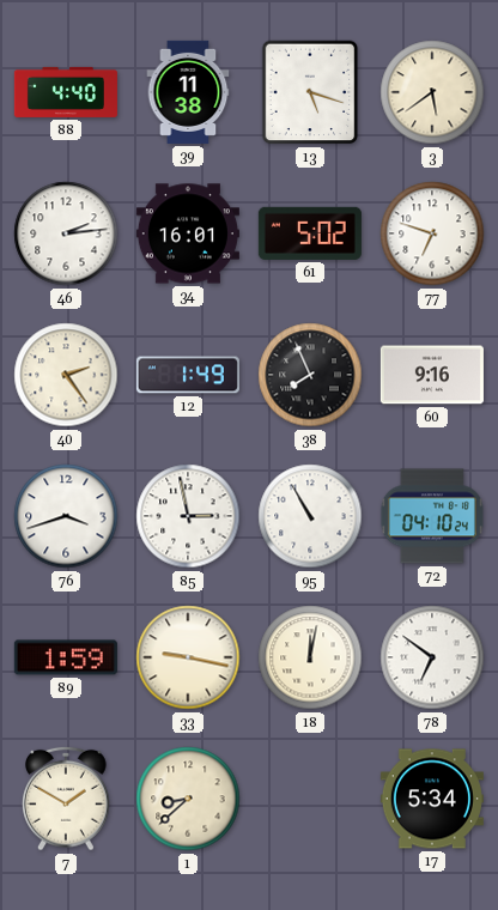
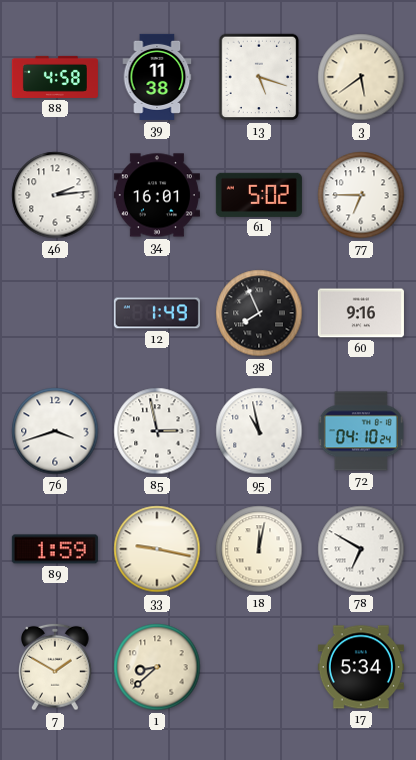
88: 4:40 -> 4:58
77: 6:48 -> 6:45
40: 2:24 -> none
95: 10:55 -> 10:58
78: 6:51 -> 6:50
